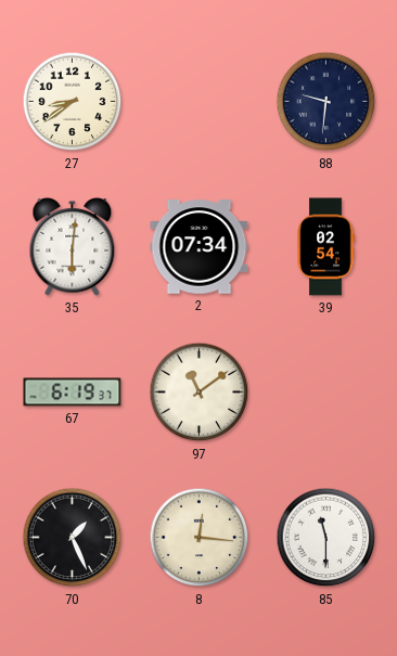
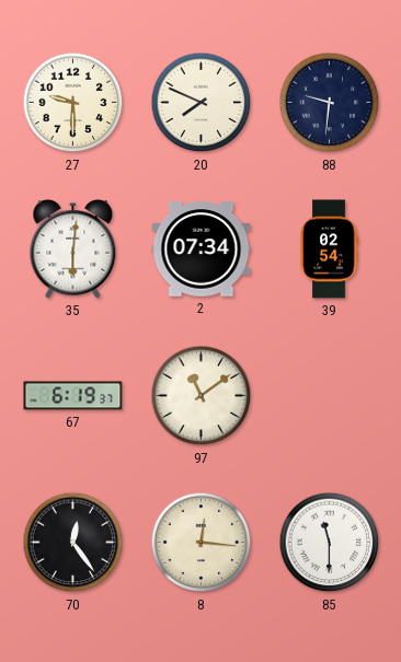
27: 8:39 -> 9:30
20: none -> 7:49
70: 1:26 -> 12:24
